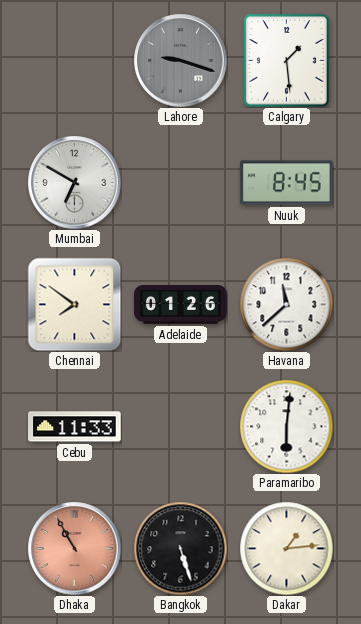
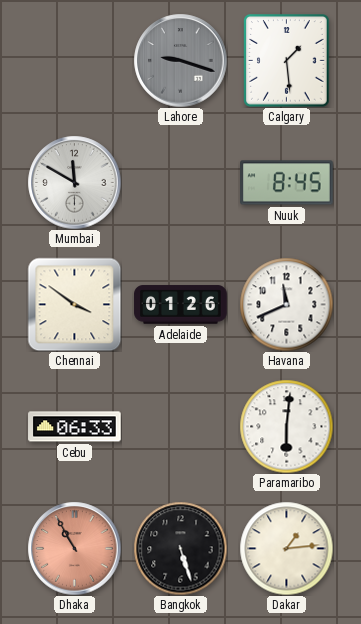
Mumbai: 6:50 -> 11:50
Chennai: 7:51 -> 3:51
Havana: 11:38 -> 11:41
Cebu: 11:33 -> 06:33
